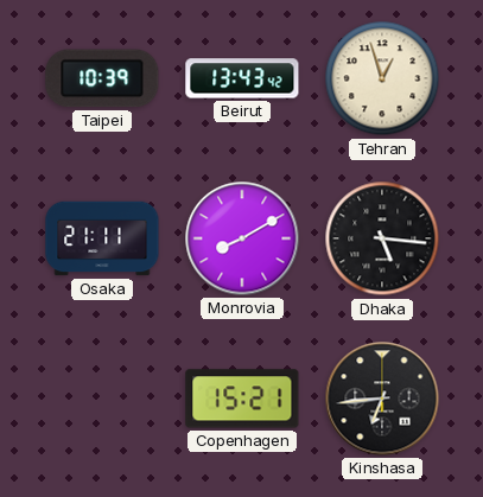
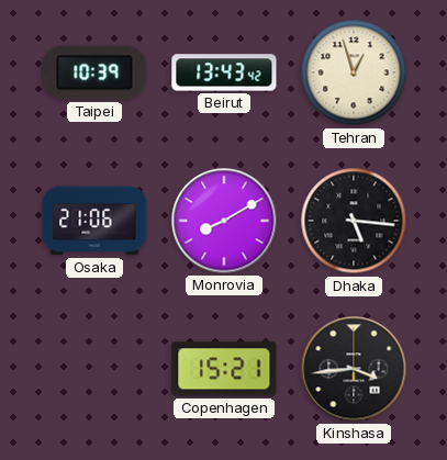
Osaka: 21:11 -> 21:06
Kinshasa: 6:44 -> 3:44
